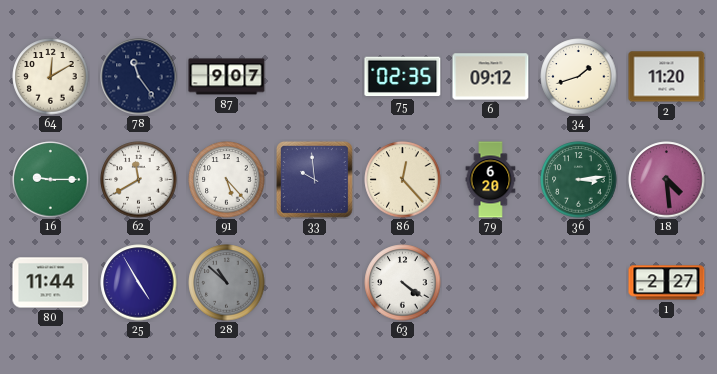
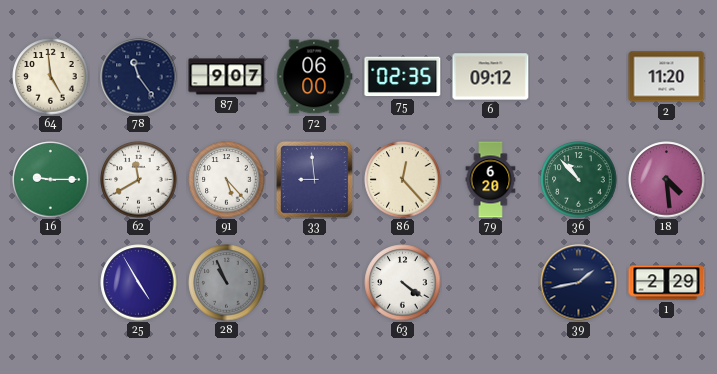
64: 12:10 -> 4:59
72: none -> 06:00
34: 1:42 -> none
33: 9:59 -> 8:59
36: 3:14 -> 10:53
80: 11:44 -> none
28: 10:52 -> 10:56
39: none -> 1:43
1: 2:27 -> 2:29
